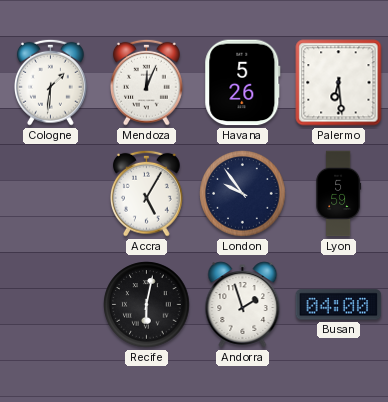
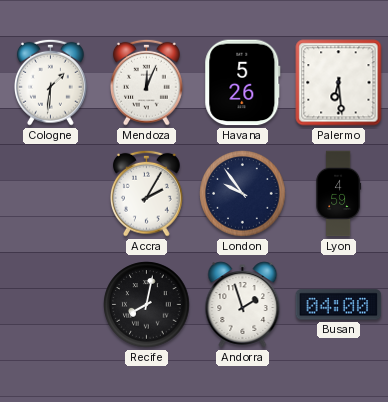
Accra: 5:05 -> 2:05
Lyon: 5:59 -> 4:59
Recife: 6:02 -> 8:02
